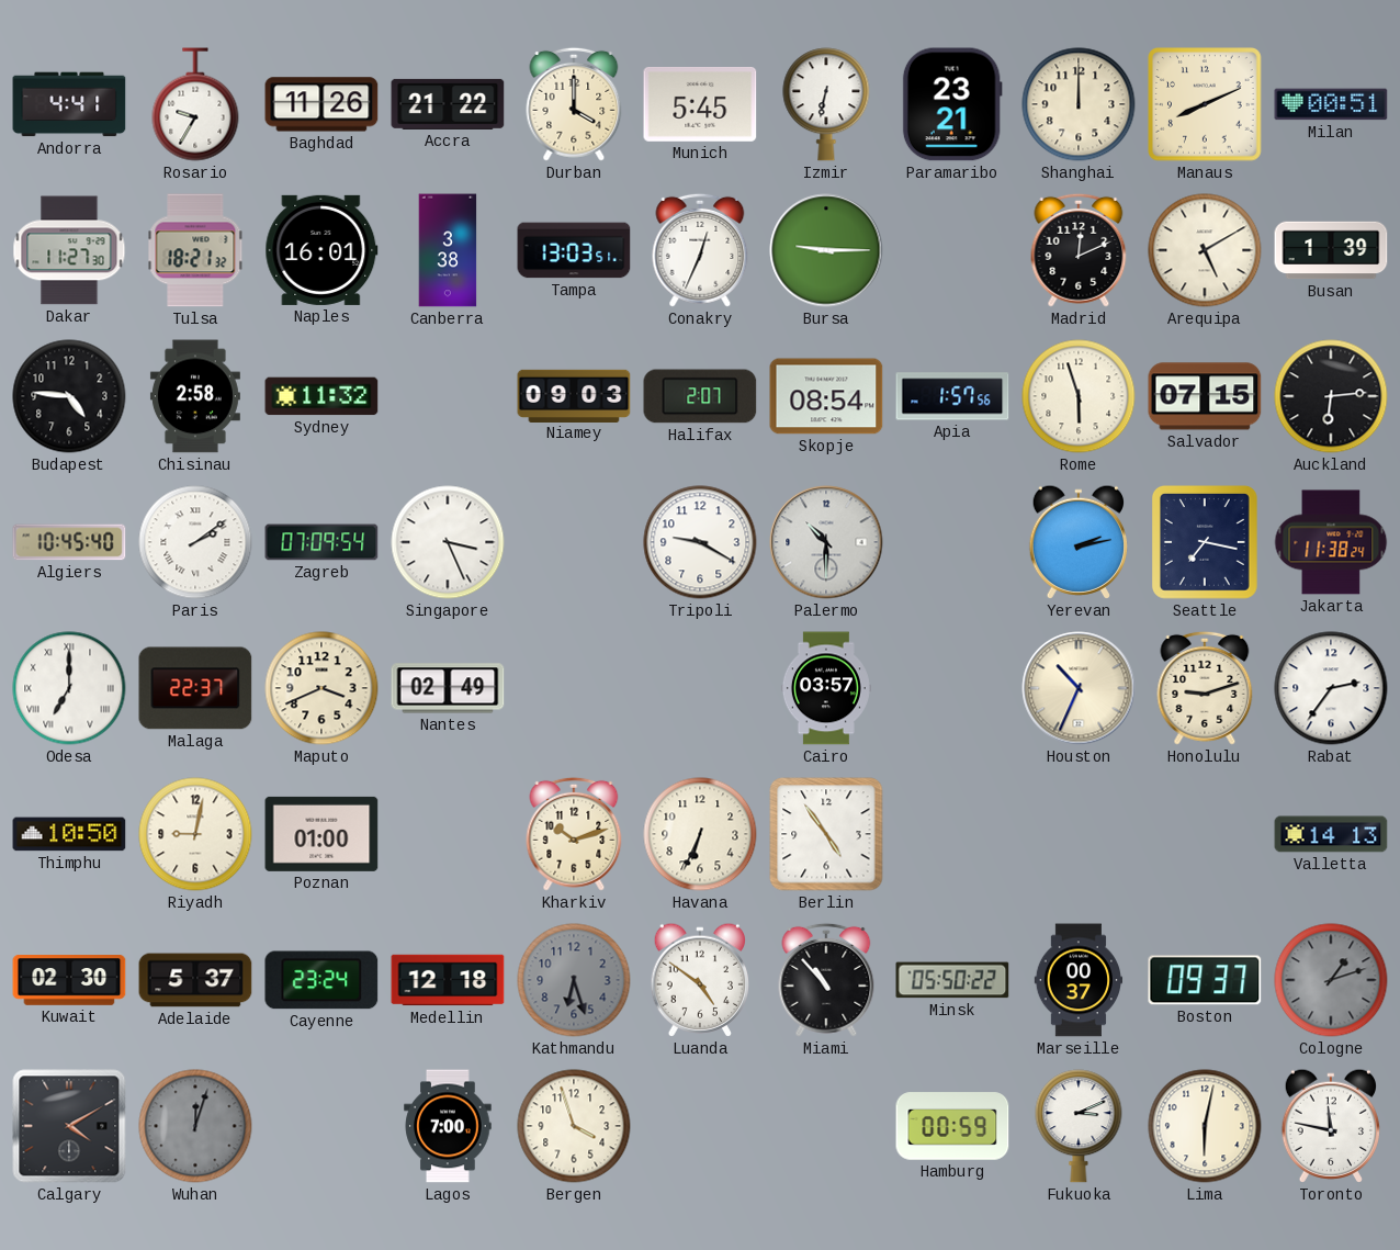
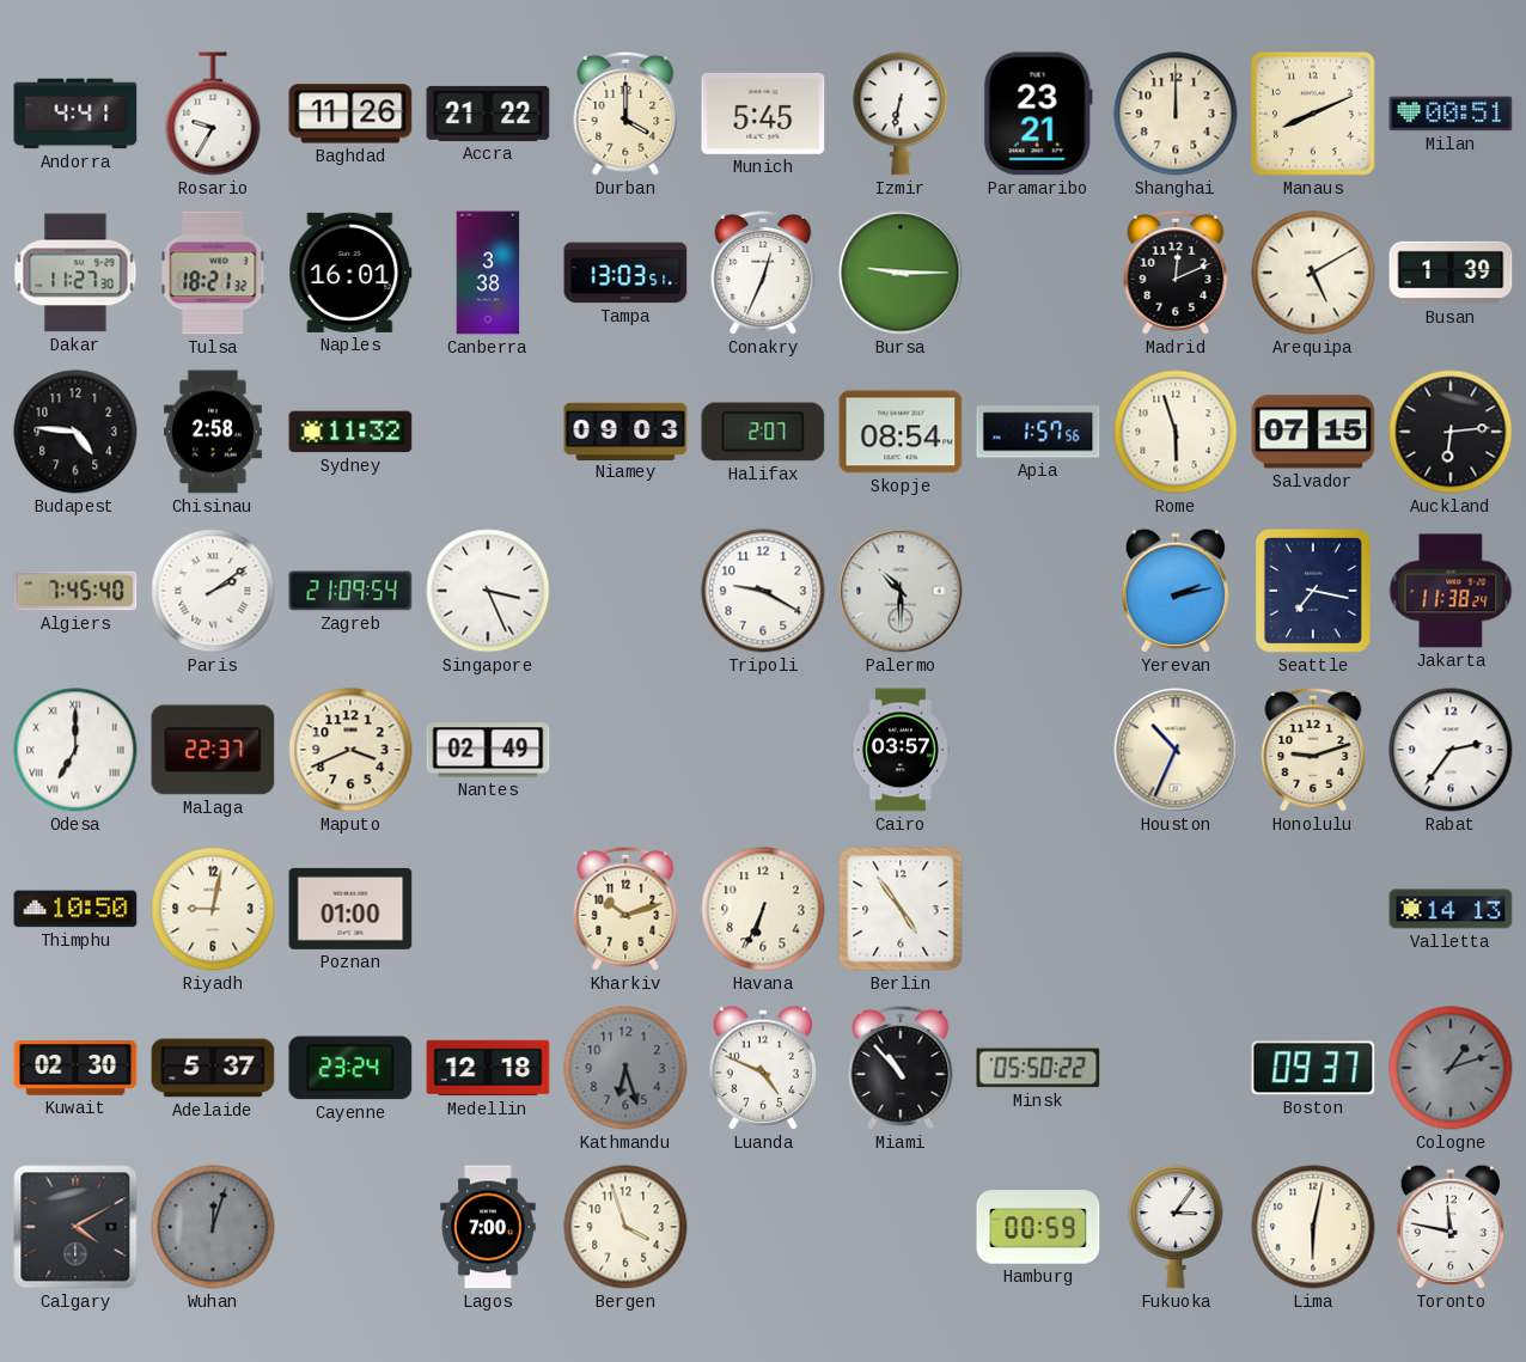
Algiers: 10:45 -> 7:45
Zagreb: 07:09 -> 21:09
Luanda: 4:51 -> 4:49
Marseille: 00:37 -> none
Fukuoka: 3:11 -> 3:06
